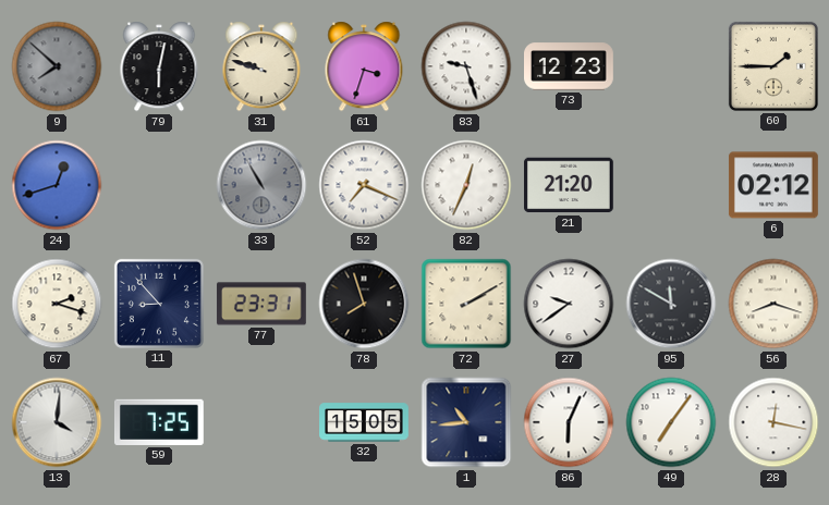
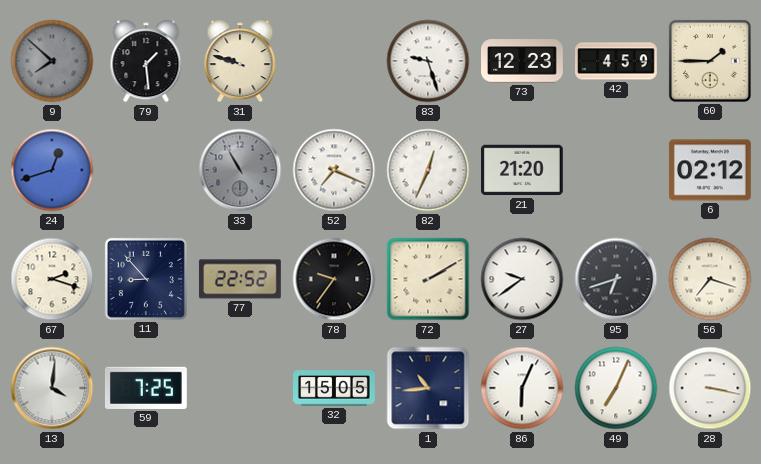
79: 6:02 -> 1:29
61: 3:33 -> none
42: none -> 4:59
77: 23:31 -> 22:52
78: 7:57 -> 9:36
95: 11:50 -> 6:42
56: 8:18 -> 7:18
49: 7:06 -> 7:04
28: 12:17 -> 3:17
